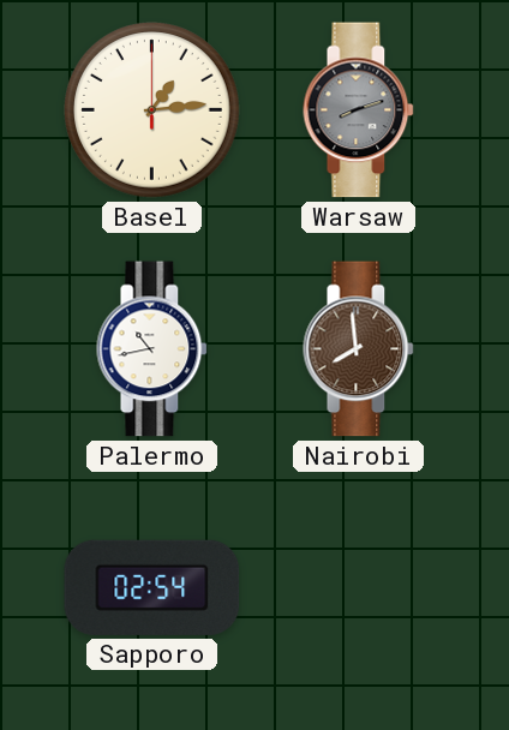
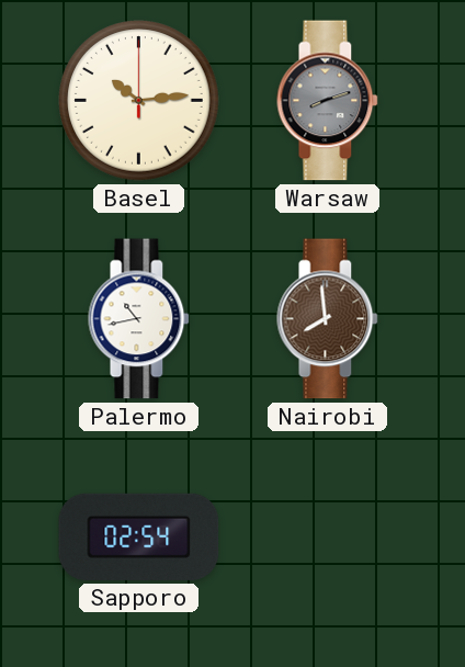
Basel: 1:14 -> 10:14
